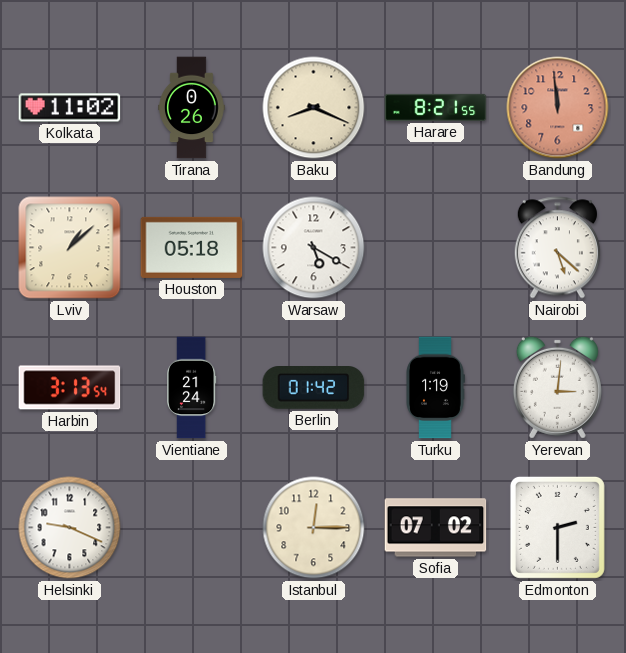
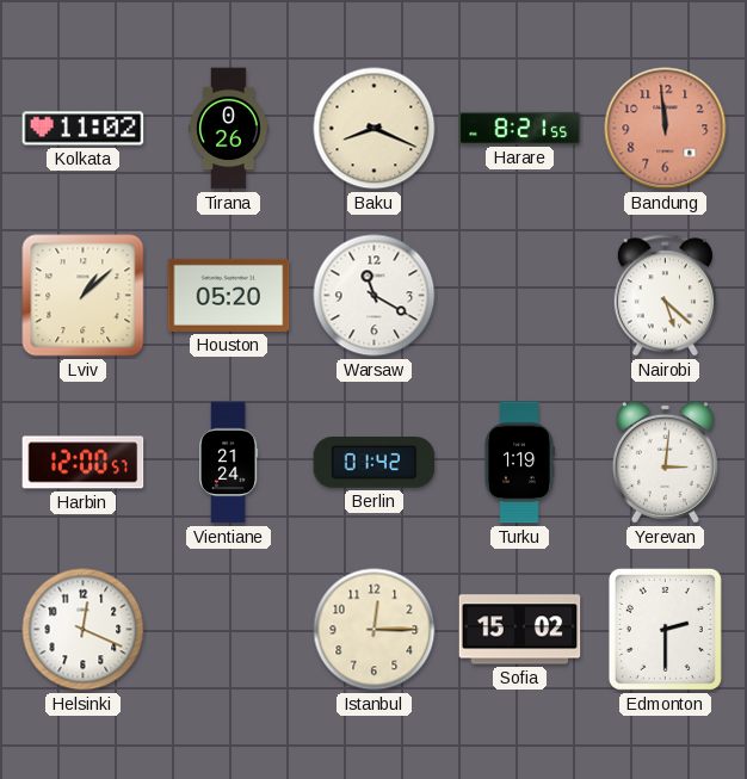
Houston: 05:18 -> 05:20
Warsaw: 5:20 -> 11:20
Harbin: 3:13 -> 12:00
Helsinki: 9:19 -> 12:19
Sofia: 07:02 -> 15:02
